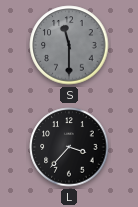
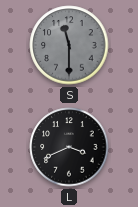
L: 3:37 -> 3:41
